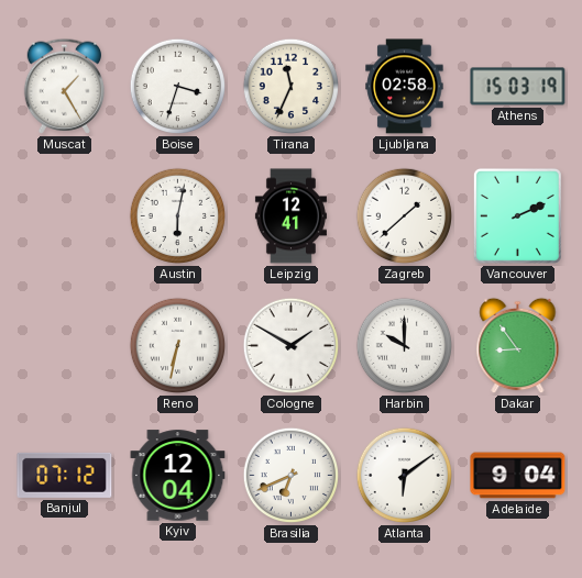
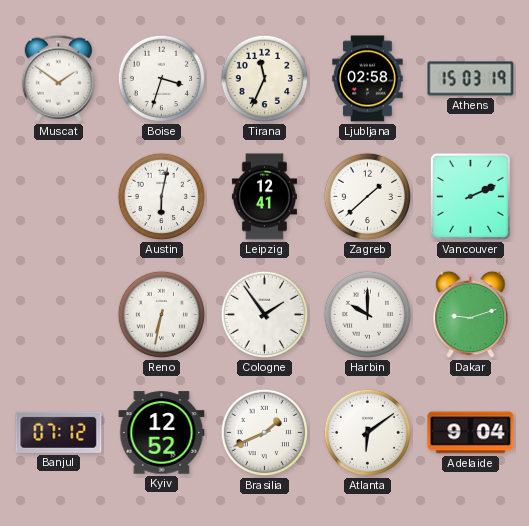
Muscat: 1:25 -> 1:51
Cologne: 1:50 -> 1:54
Dakar: 8:54 -> 9:12
Kyiv: 12:04 -> 12:52
Brasilia: 6:41 -> 1:41
